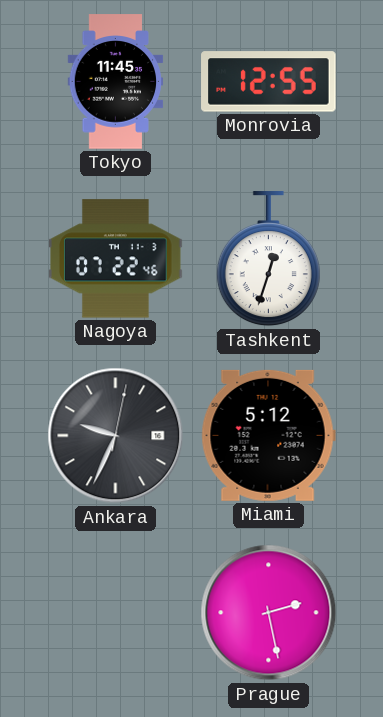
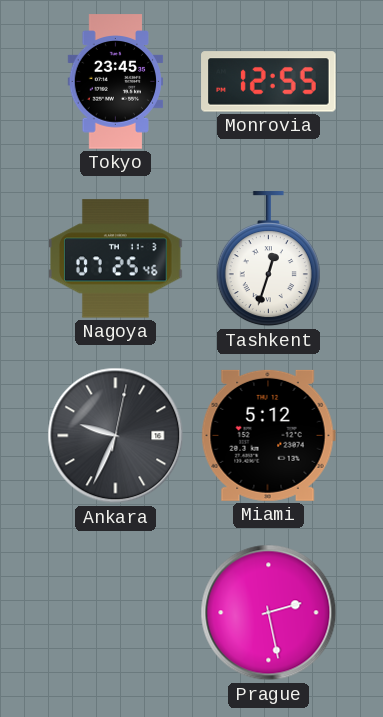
Tokyo: 11:45 -> 23:45
Nagoya: 07:22 -> 07:25
